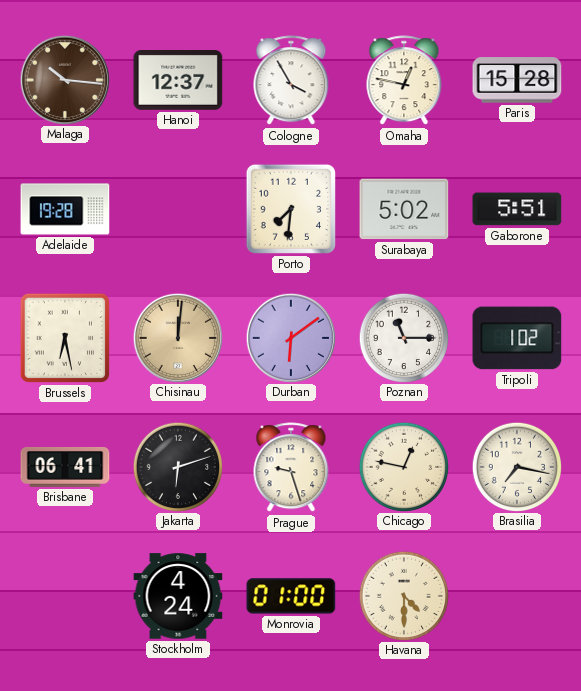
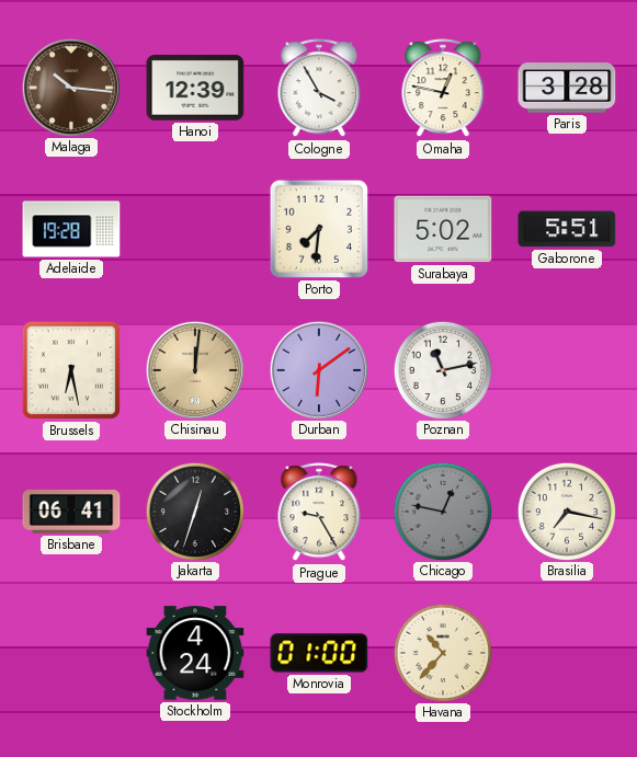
Hanoi: 12:37 -> 12:39
Paris: 15:28 -> 3:28
Poznan: 11:15 -> 11:13
Tripoli: 1:02 -> none
Jakarta: 6:12 -> 12:33
Prague: 9:27 -> 9:25
Chicago dial: cream -> grey
Havana: 4:30 -> 10:37
